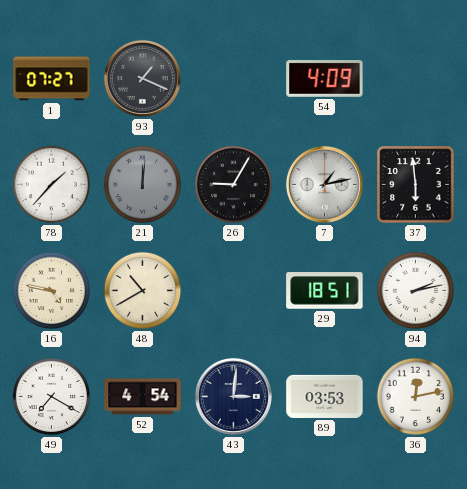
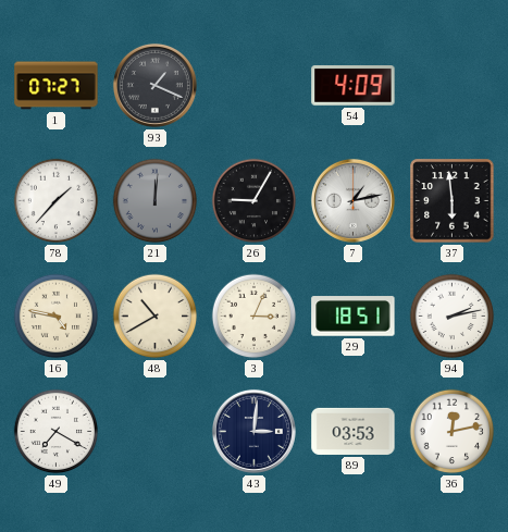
3: none -> 3:04
52: 4:54 -> none
